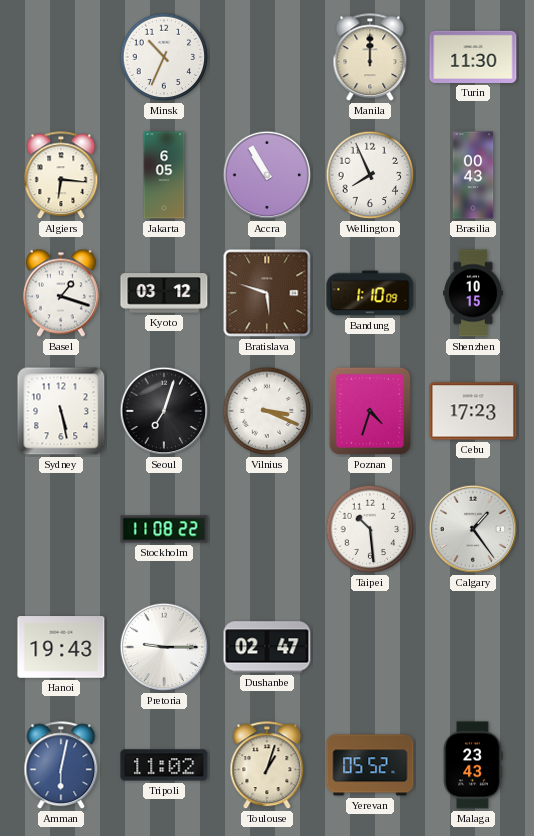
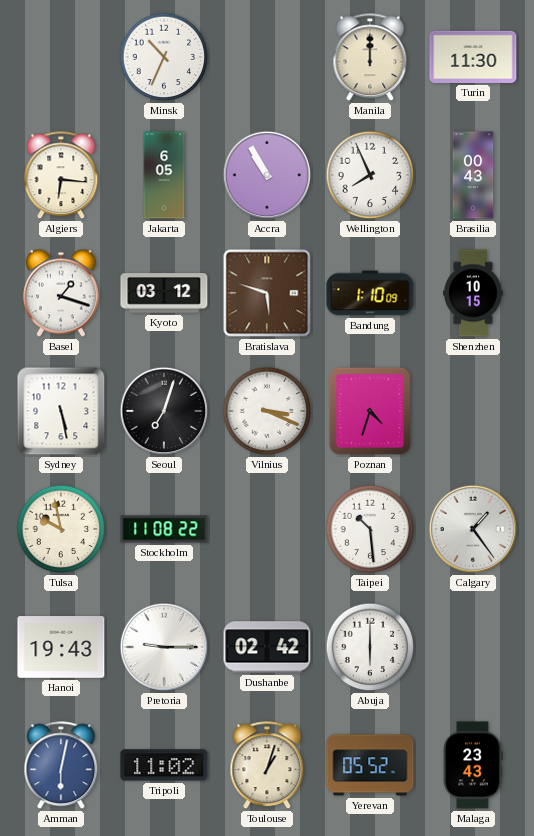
Cebu: 17:23 -> none
Tulsa: none -> 9:58
Dushanbe: 02:47 -> 02:42
Abuja: none -> 6:00
